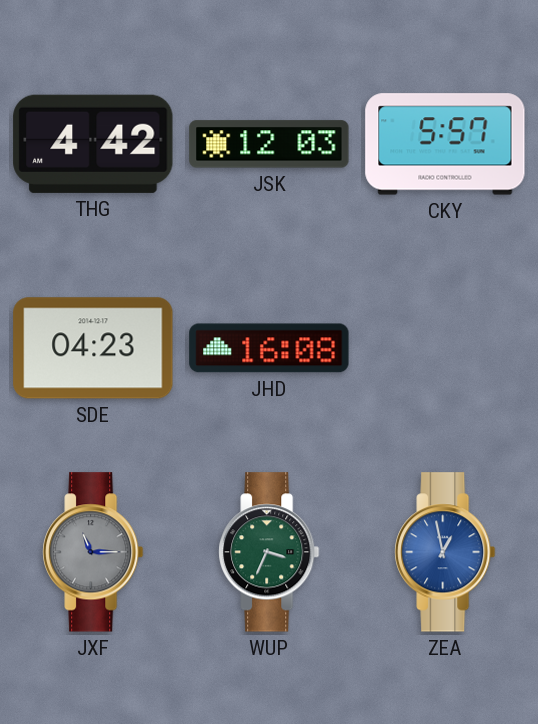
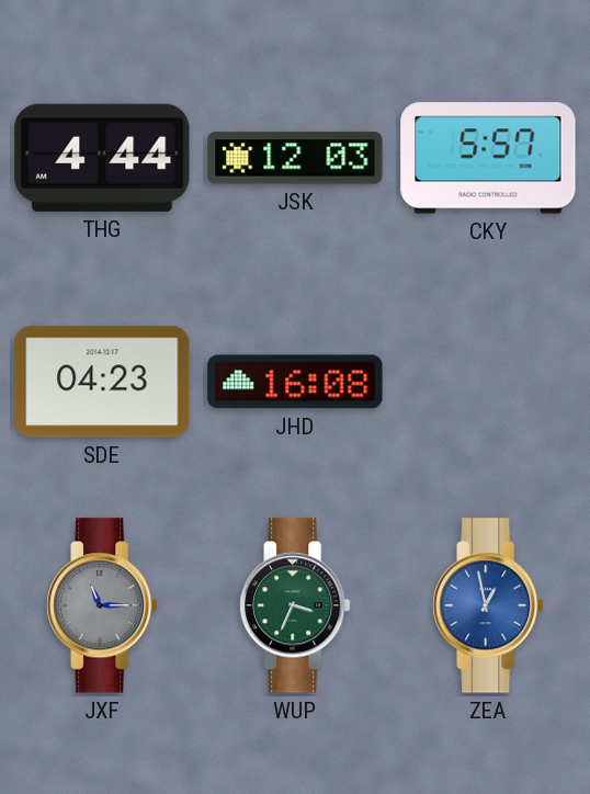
THG: 4:42 -> 4:44
